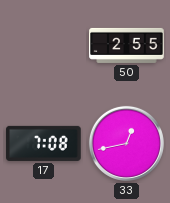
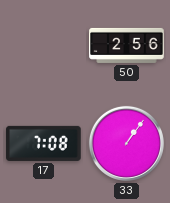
50: 2:55 -> 2:56
33: 12:43 -> 1:06
